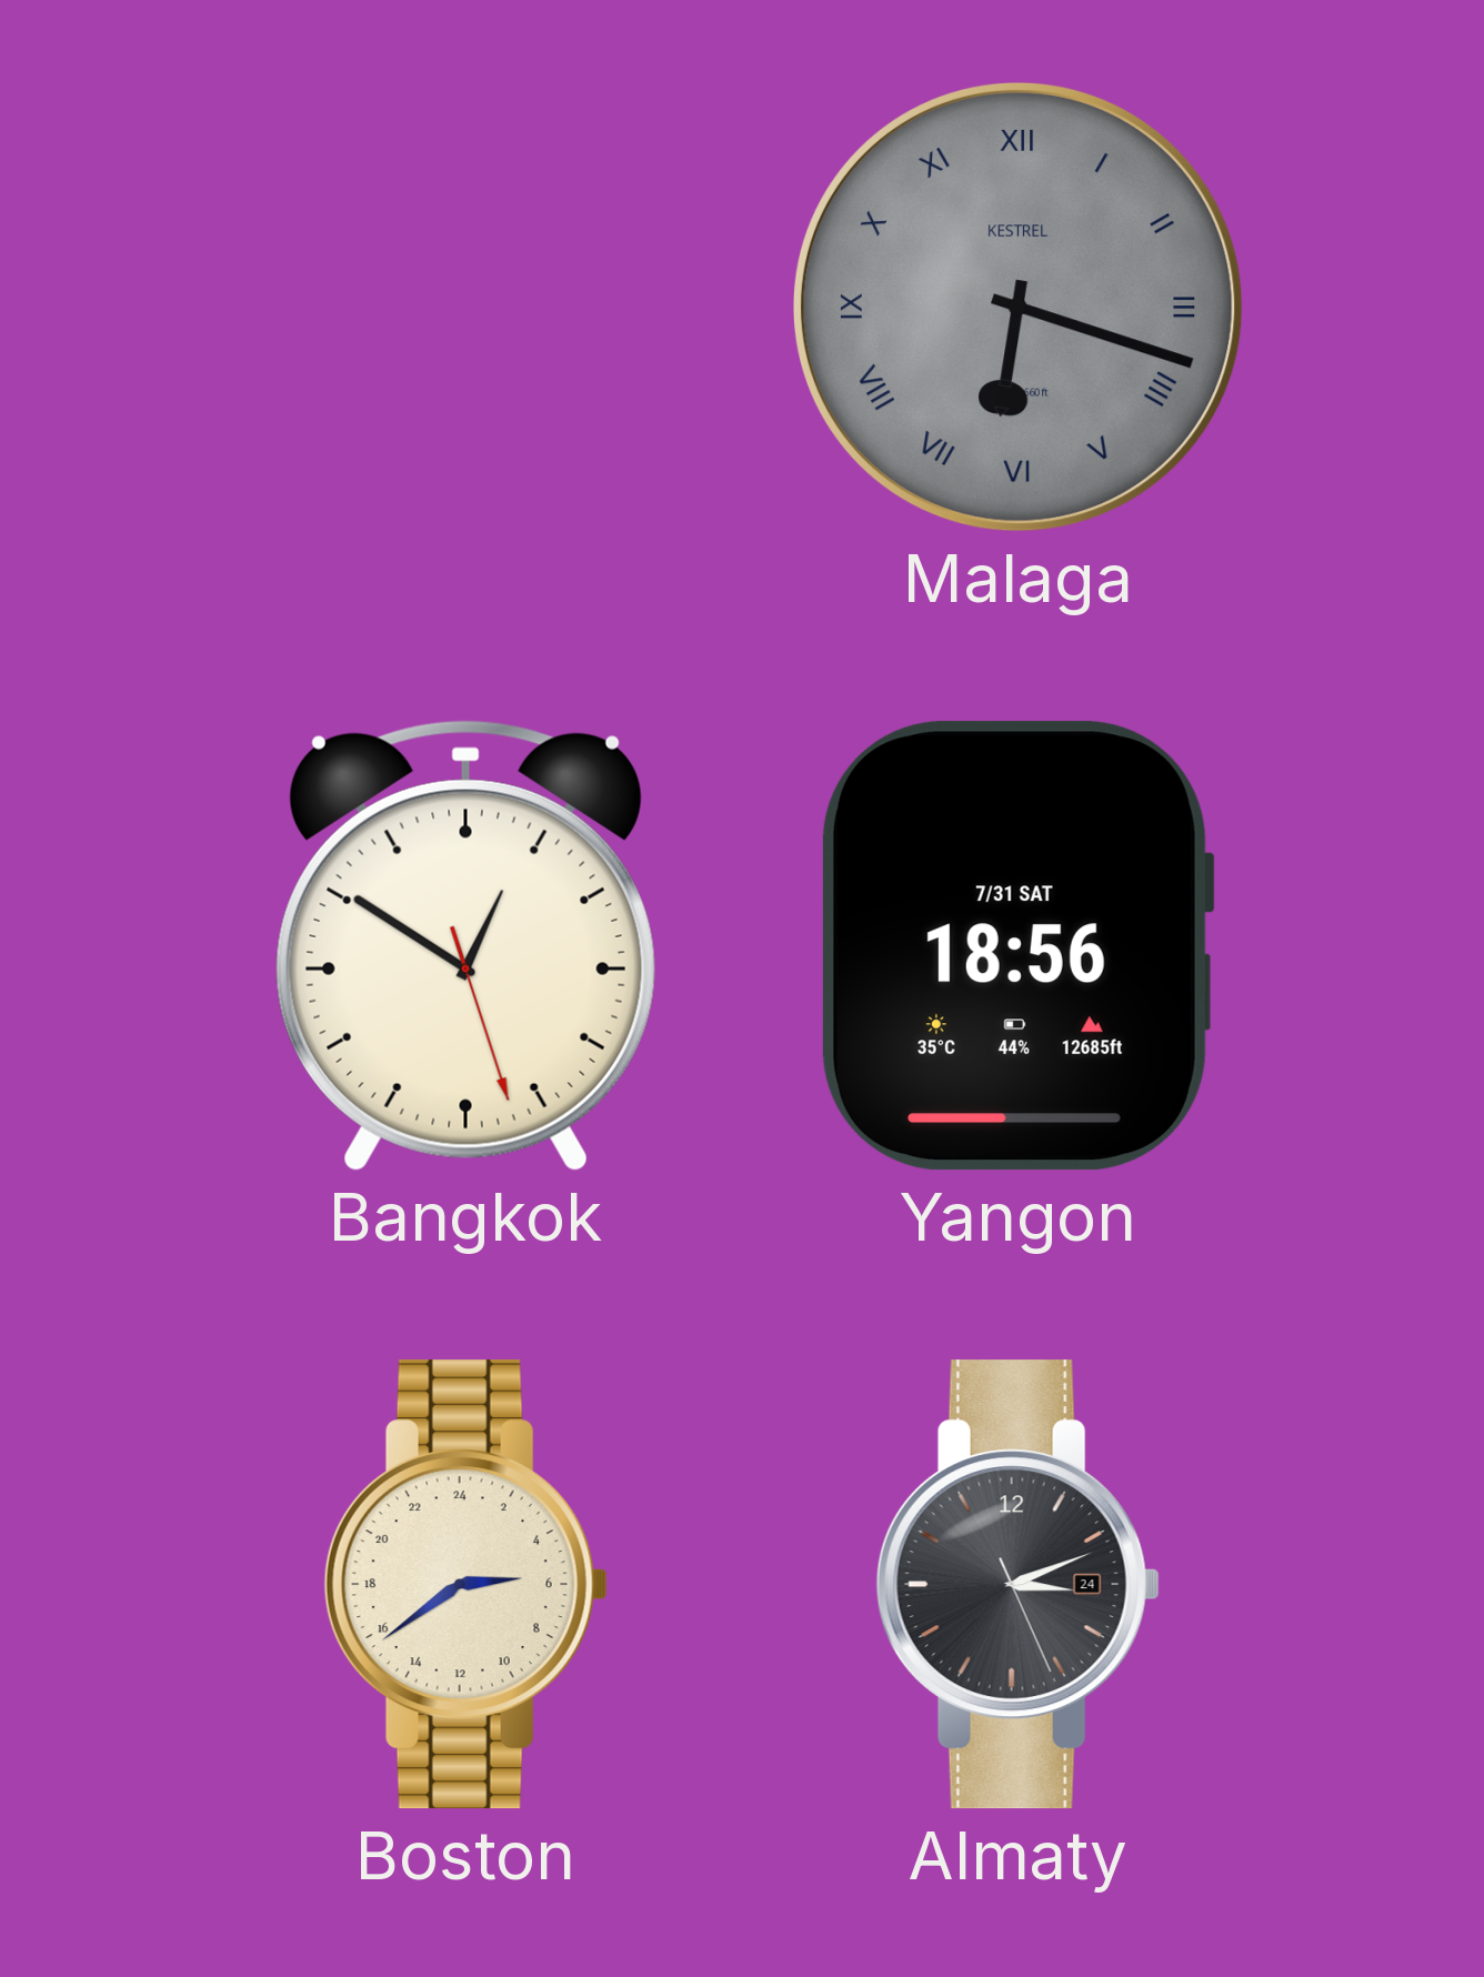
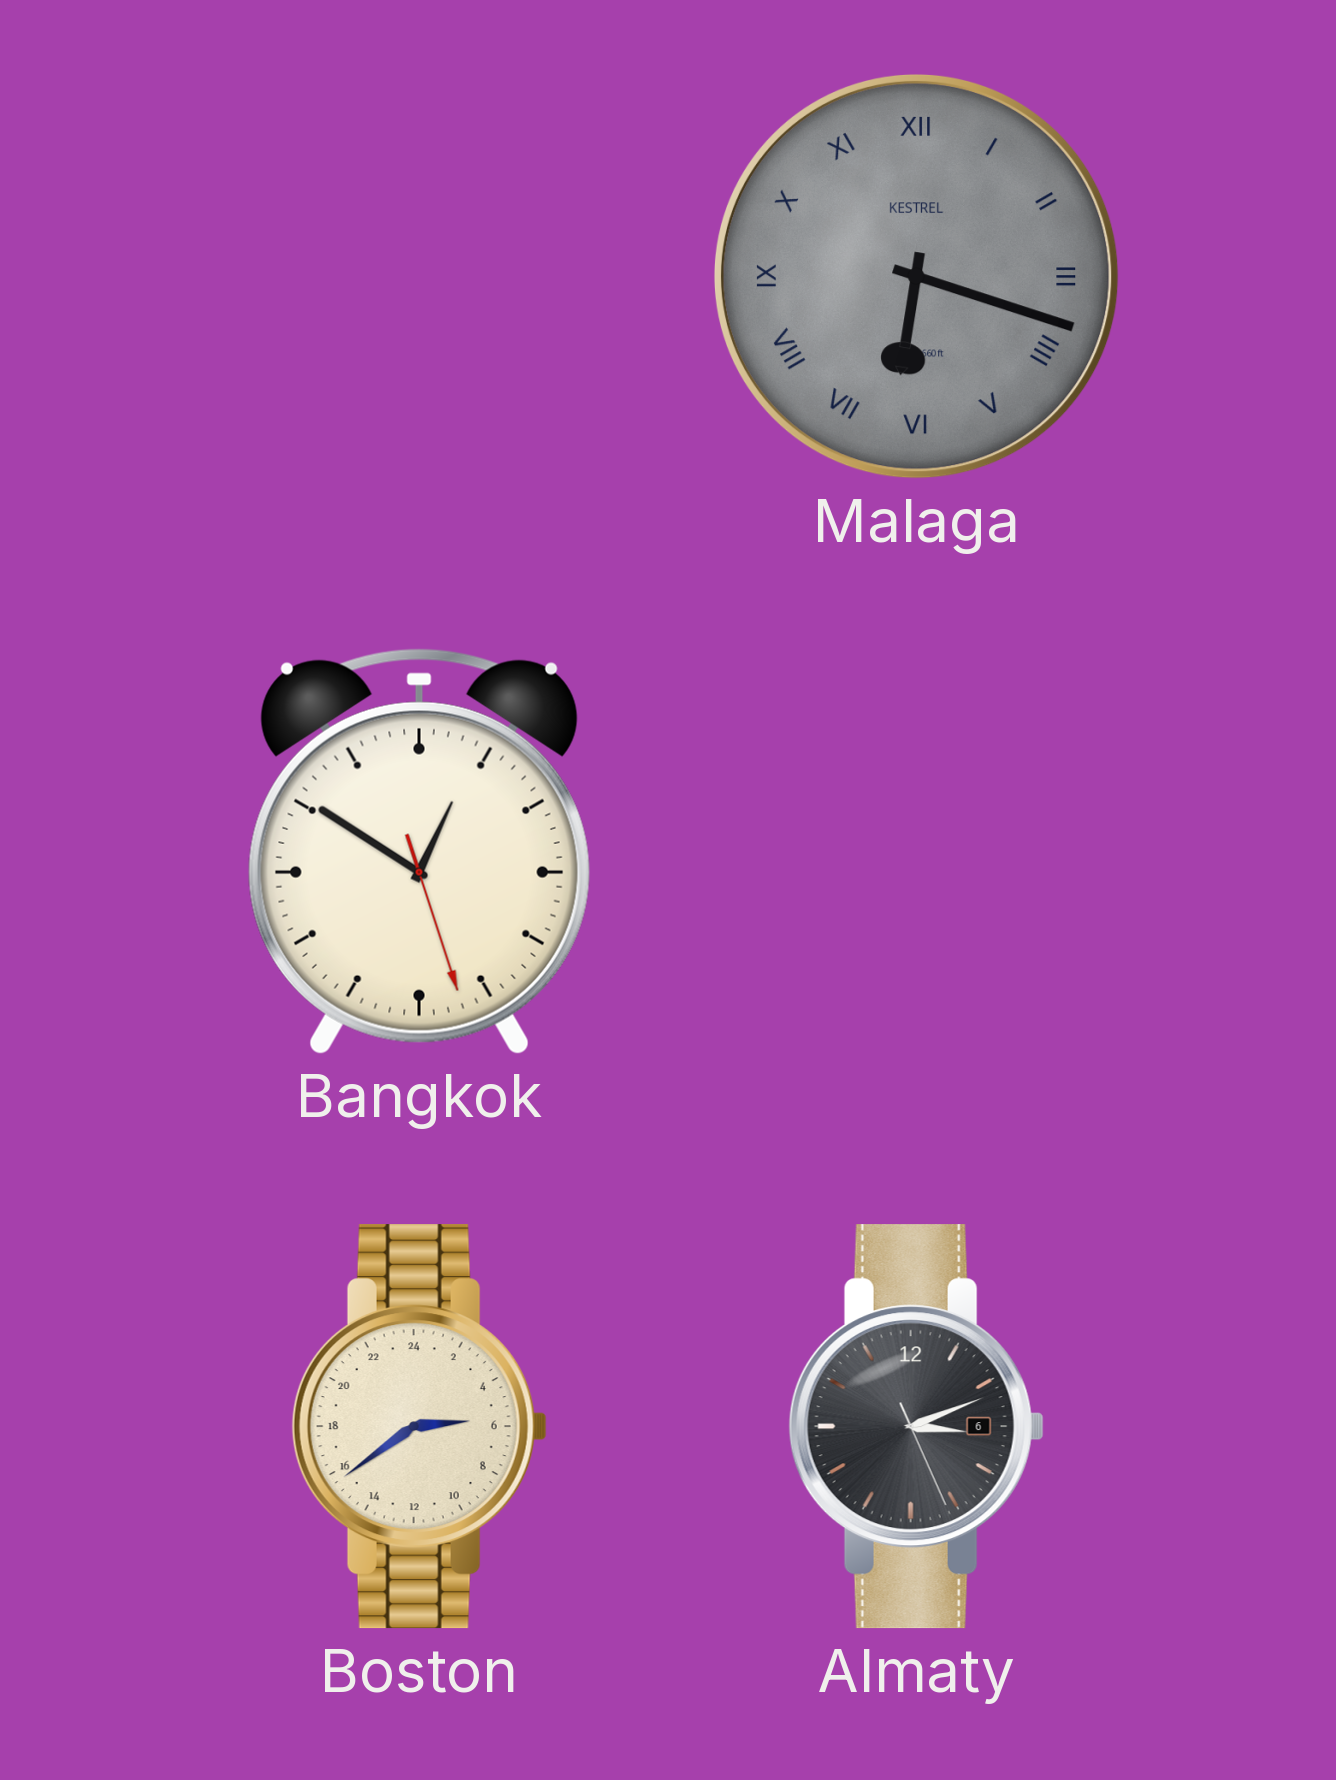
Yangon: 18:56 -> none
Almaty date: 24 -> 6
